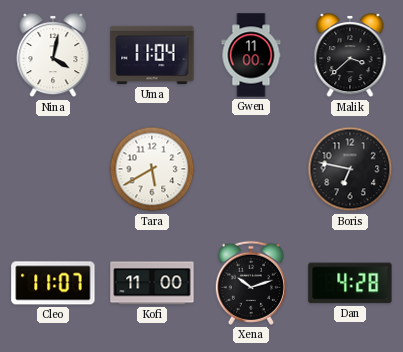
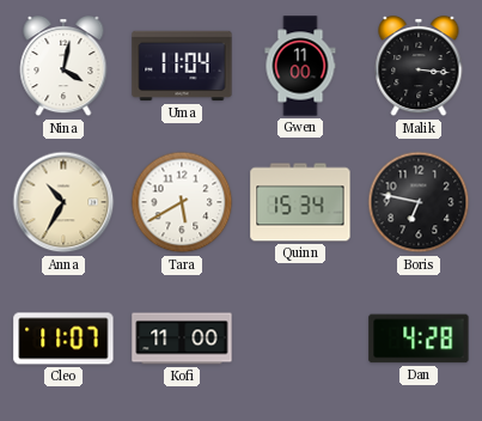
Malik: 3:38 -> 3:16
Anna: none -> 10:35
Quinn: none -> 15:34
Xena: 10:12 -> none
